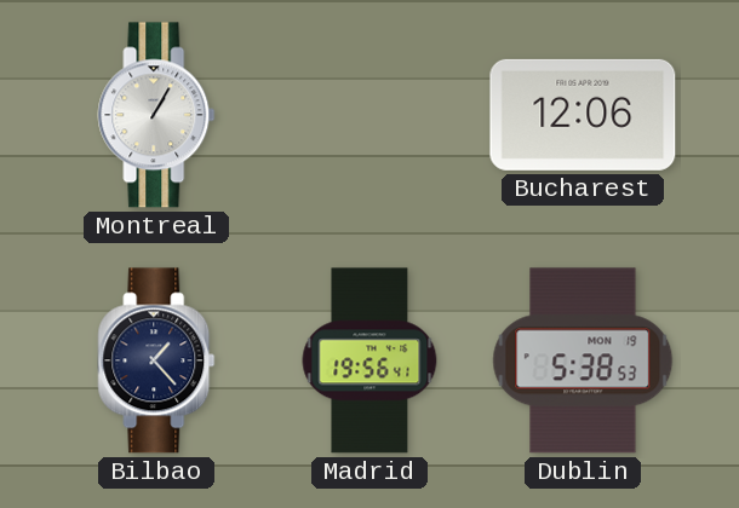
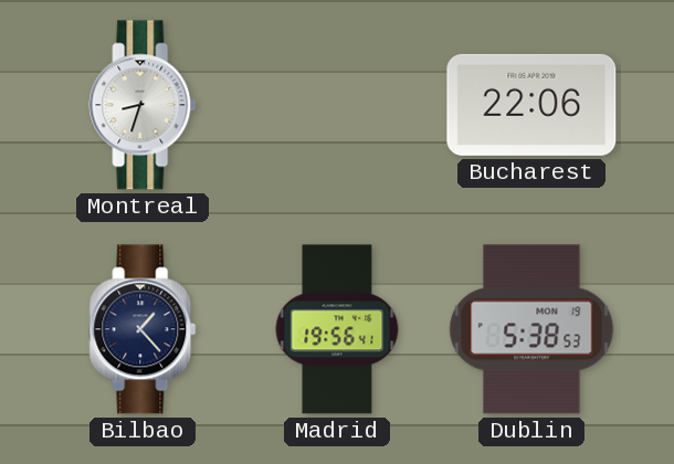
Montreal: 1:05 -> 8:33
Bucharest: 12:06 -> 22:06
